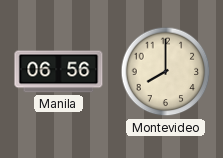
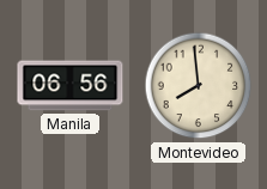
Montevideo: 8:00 -> 7:59
